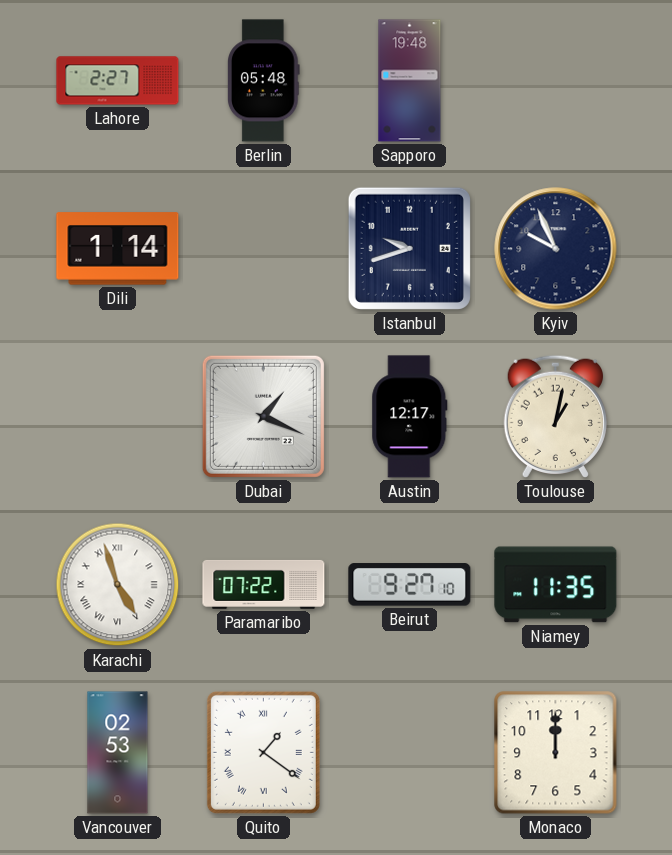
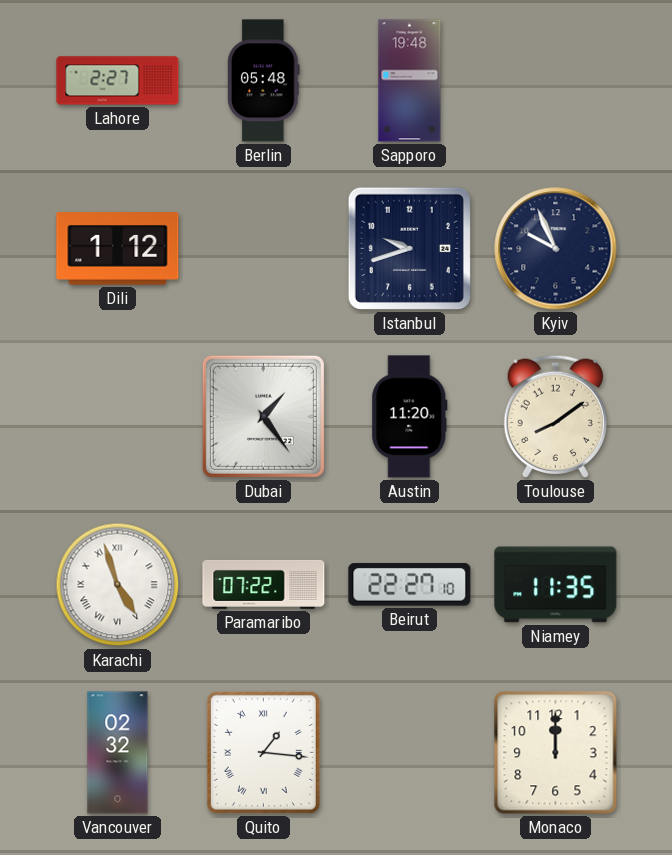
Dili: 1:14 -> 1:12
Dubai: 1:19 -> 1:24
Austin: 12:17 -> 11:20
Toulouse: 1:02 -> 8:09
Beirut: 9:27 -> 22:27
Vancouver: 02:53 -> 02:32
Quito: 1:21 -> 1:16
